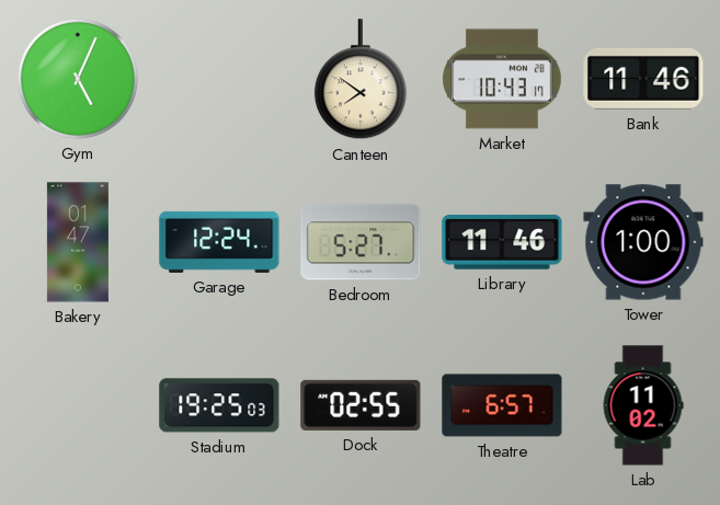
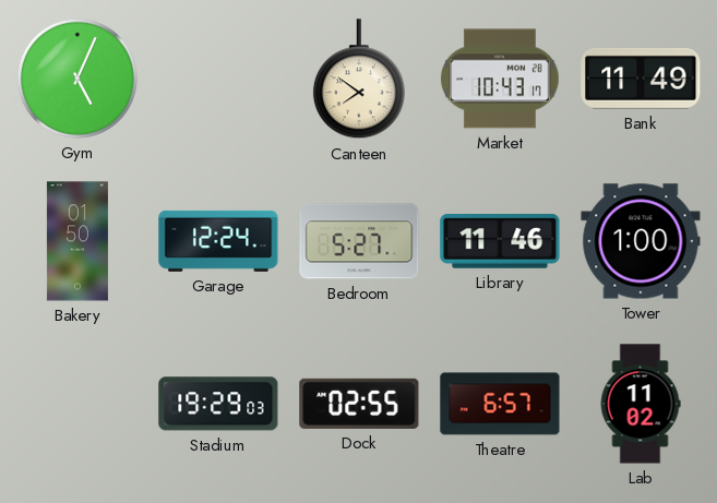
Bank: 11:46 -> 11:49
Bakery: 01:47 -> 01:50
Stadium: 19:25 -> 19:29
